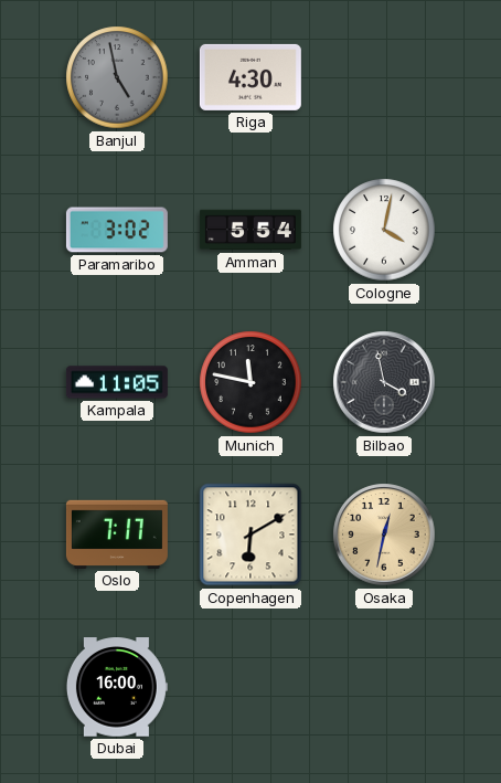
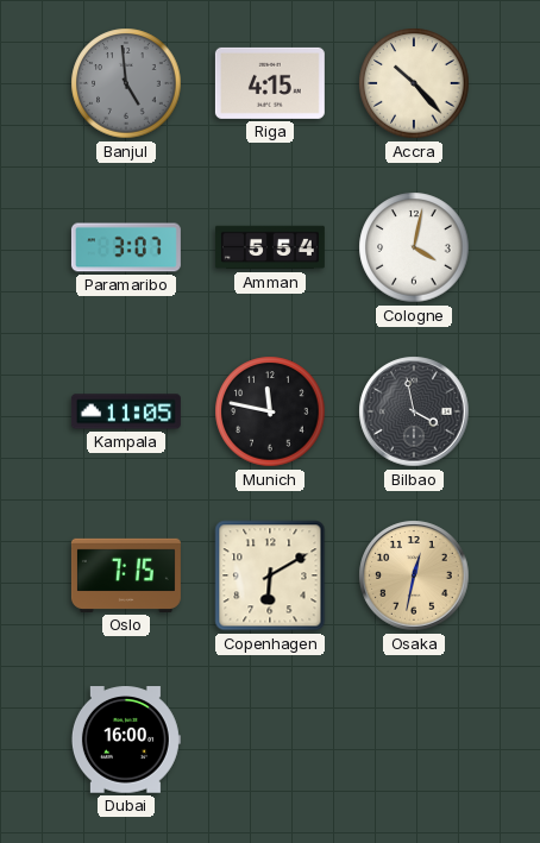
Banjul: 4:58 -> 4:59
Riga: 4:30 -> 4:15
Accra: none -> 10:23
Paramaribo: 3:02 -> 3:07
Oslo: 7:17 -> 7:15
